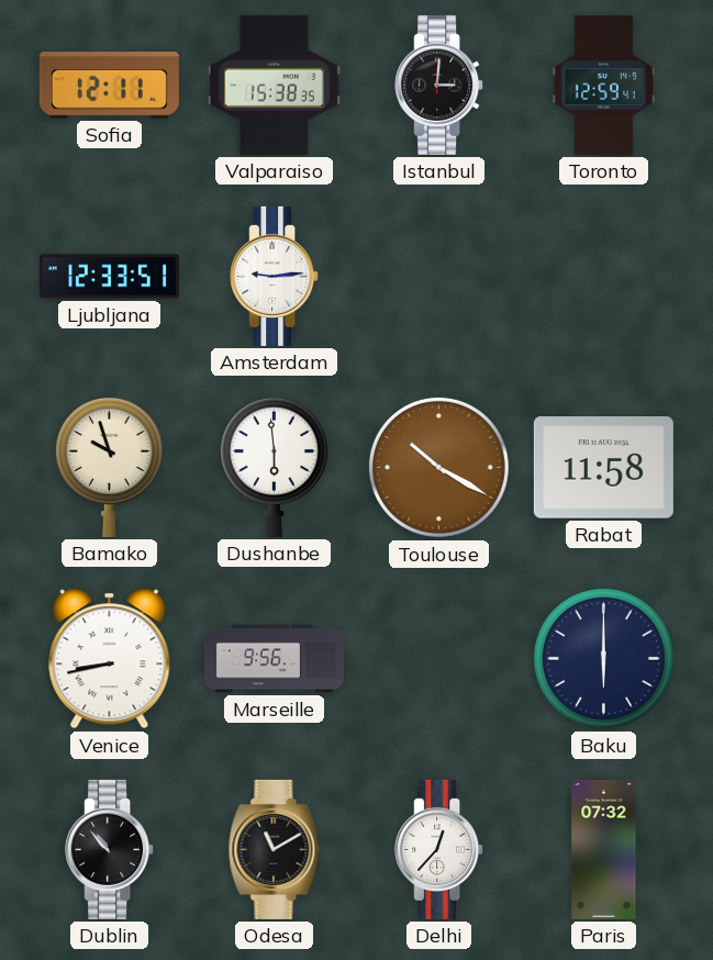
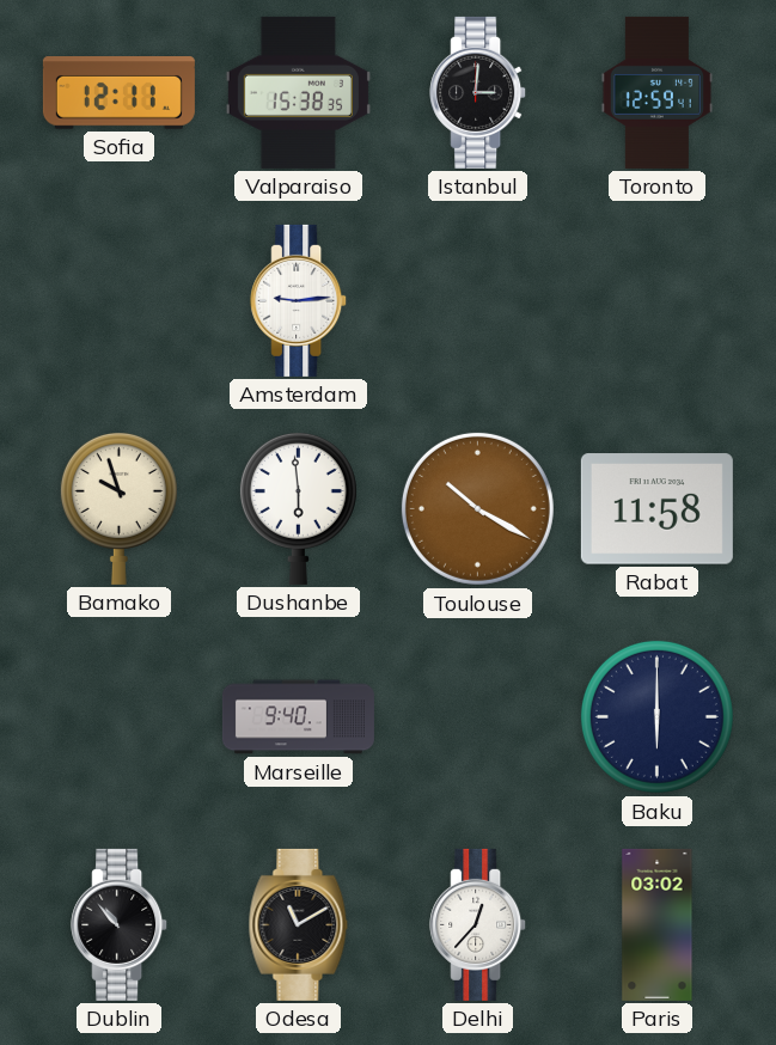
Ljubljana: 12:33 -> none
Venice: 8:43 -> none
Marseille: 9:56 -> 9:40
Paris: 07:32 -> 03:02
